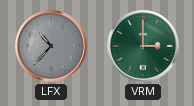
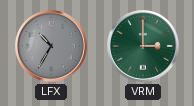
LFX: 10:37 -> 10:35
